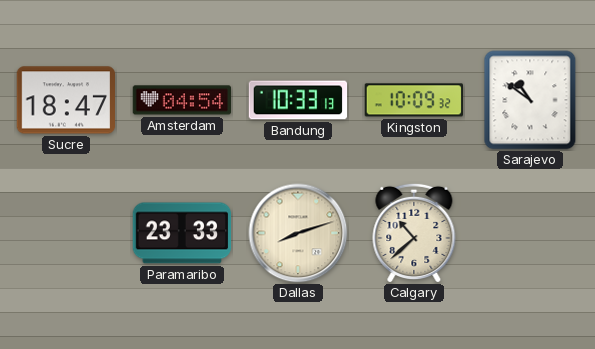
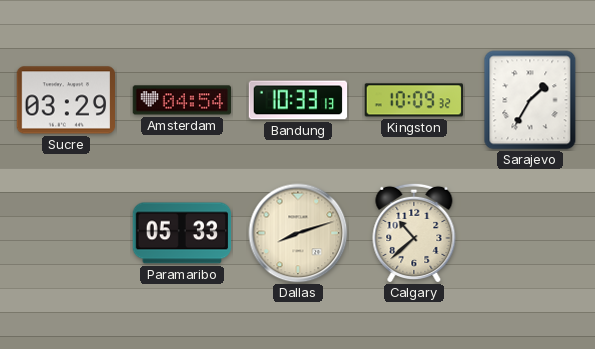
Sucre: 18:47 -> 03:29
Sarajevo: 10:51 -> 1:35
Paramaribo: 23:33 -> 05:33
